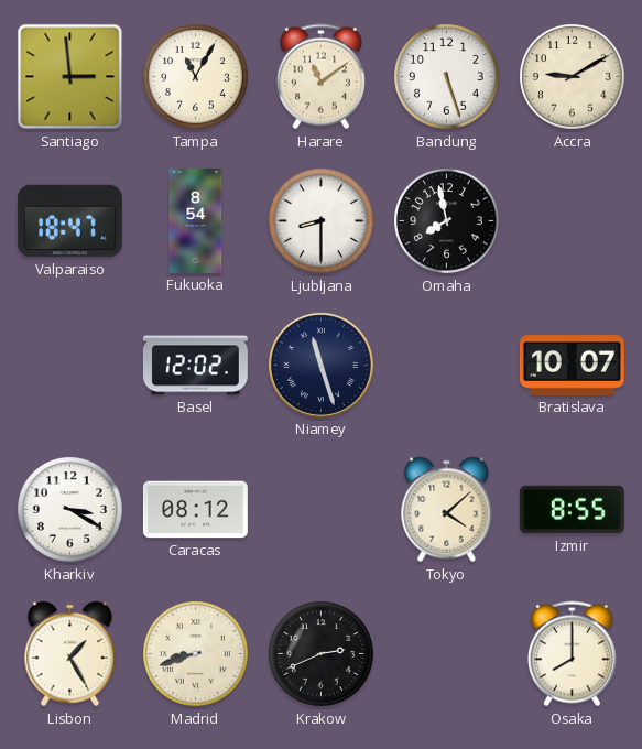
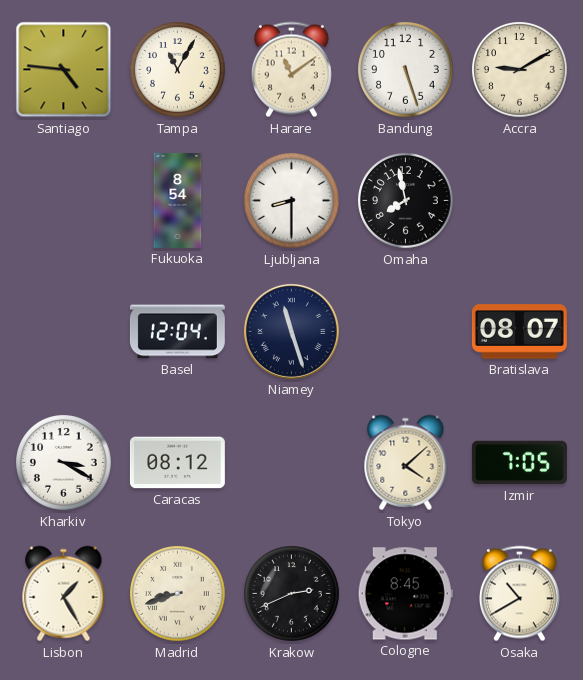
Santiago: 2:59 -> 4:46
Valparaiso: 18:47 -> none
Basel: 12:02 -> 12:04
Bratislava: 10:07 -> 08:07
Izmir: 8:55 -> 7:05
Cologne: none -> 8:45
Osaka: 8:00 -> 10:40
